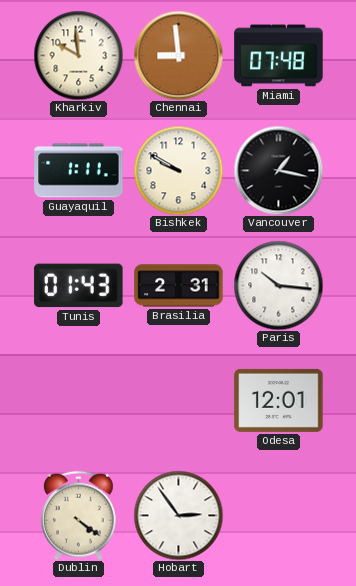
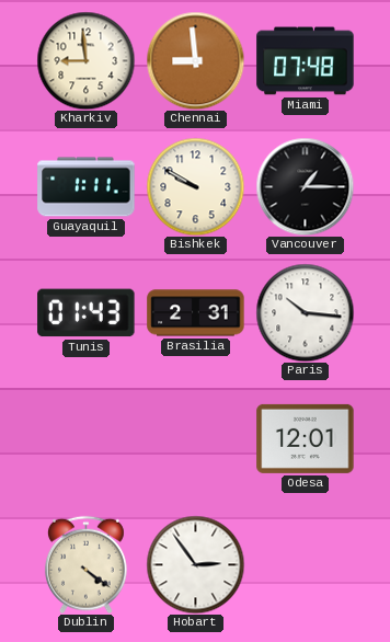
Kharkiv: 9:59 -> 8:59
Vancouver: 1:17 -> 1:15
